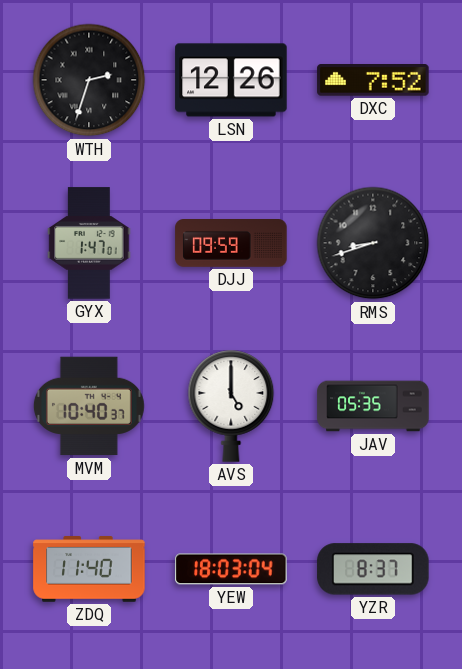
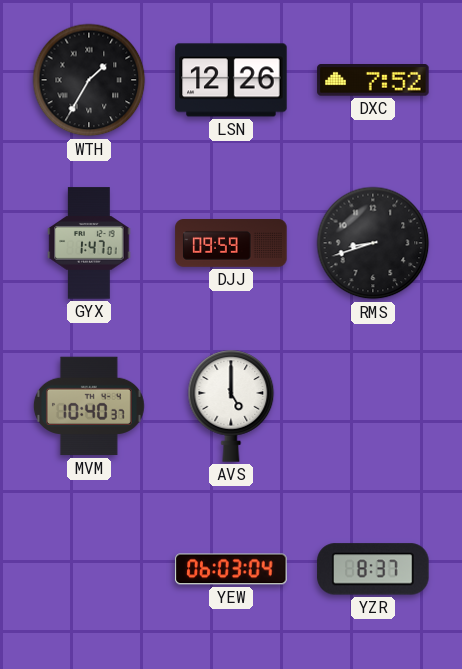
WTH: 2:33 -> 1:35
JAV: 05:35 -> none
ZDQ: 11:40 -> none
YEW: 18:03 -> 06:03
